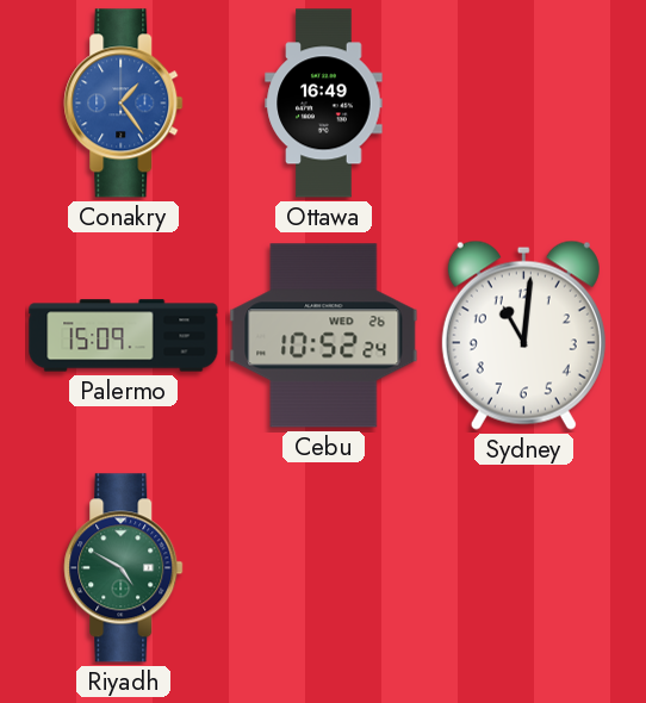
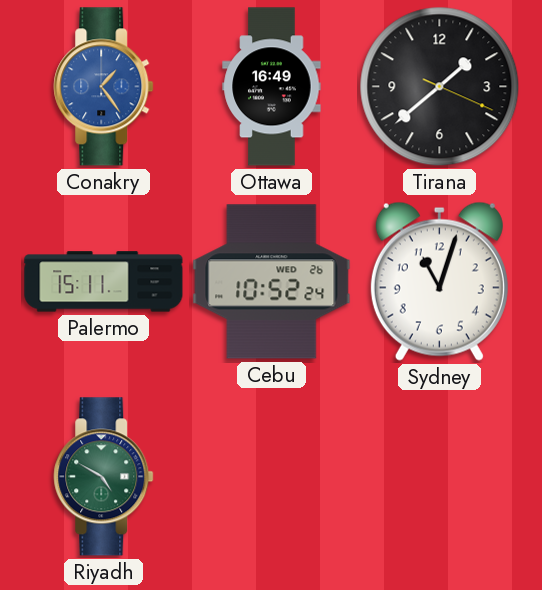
Tirana: none -> 1:38
Palermo: 15:09 -> 15:11
Sydney: 11:01 -> 11:03
